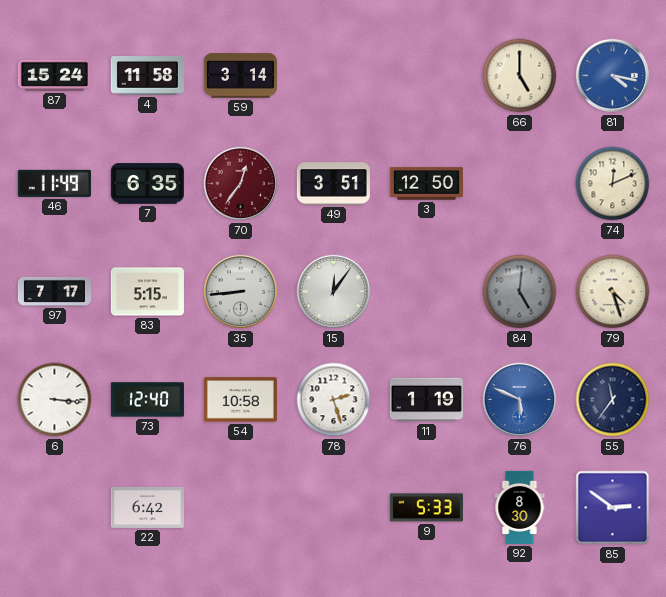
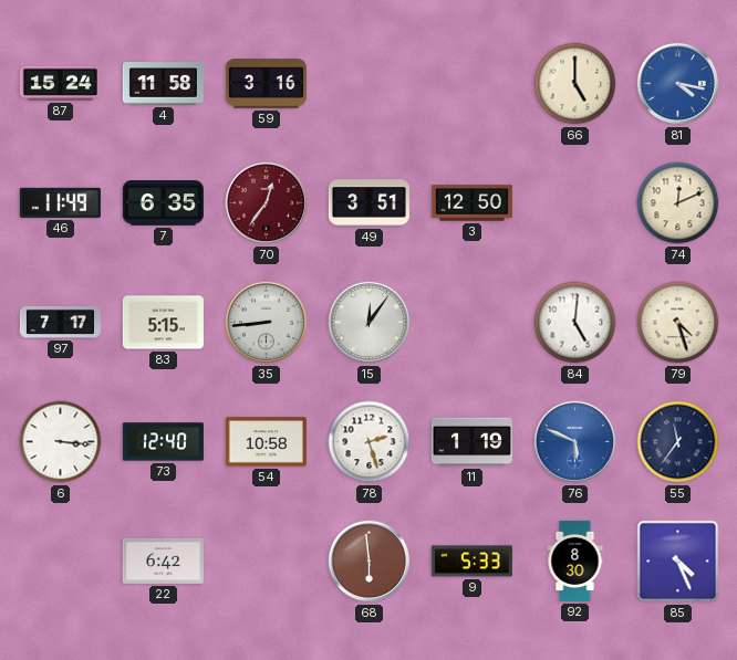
59: 3:14 -> 3:16
84 dial: grey -> white
68: none -> 5:59
85: 2:51 -> 4:26
